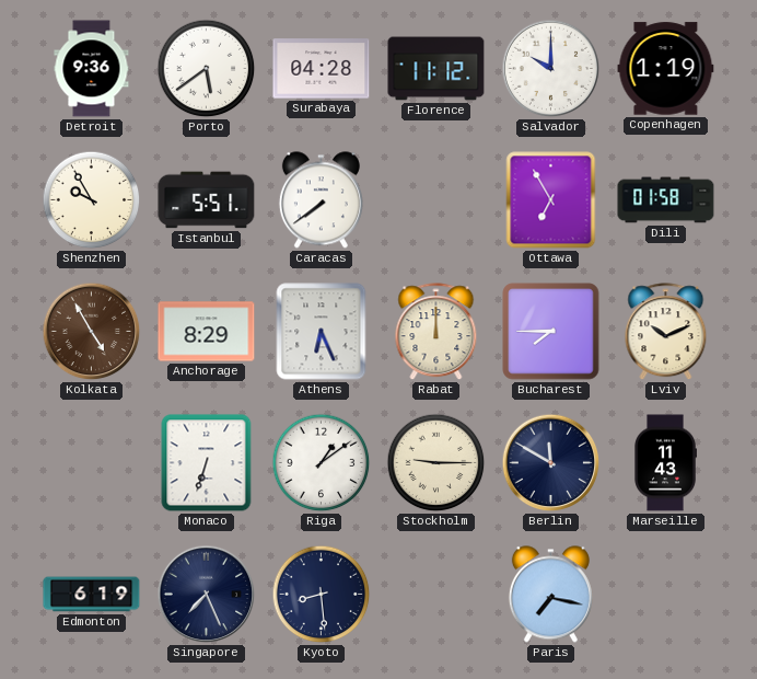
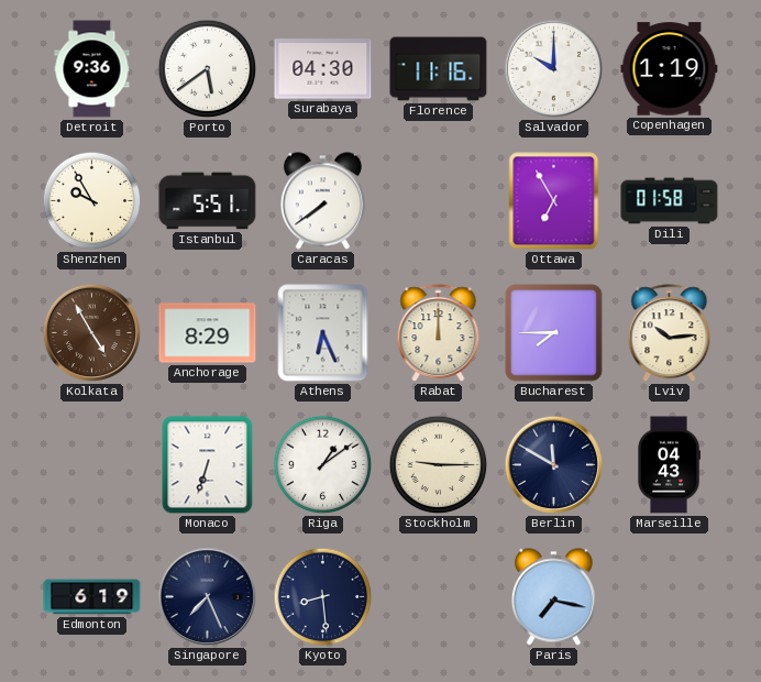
Surabaya: 04:28 -> 04:30
Florence: 11:12 -> 11:16
Lviv: 10:11 -> 10:14
Marseille: 11:43 -> 04:43
